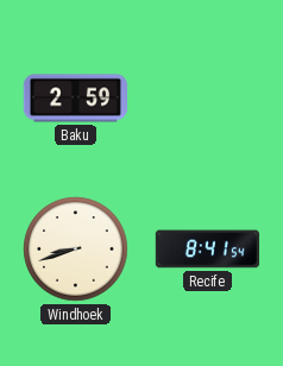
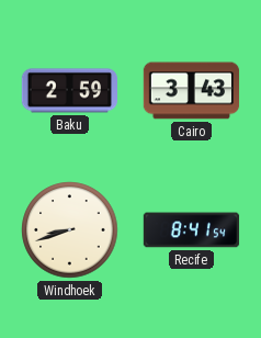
Cairo: none -> 3:43
